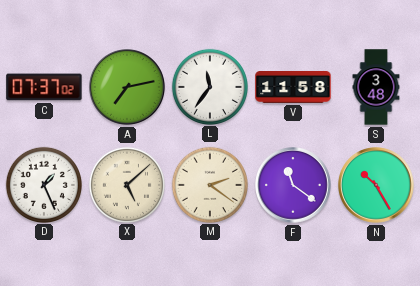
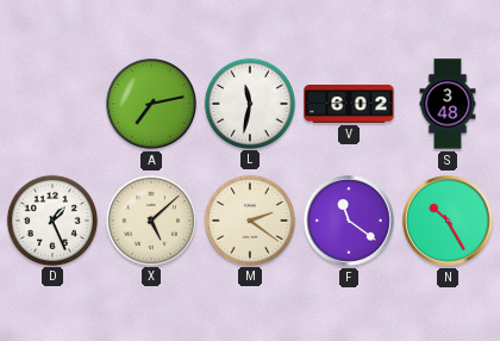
C: 07:37 -> none
L: 11:36 -> 11:32
V: 11:58 -> 6:02
